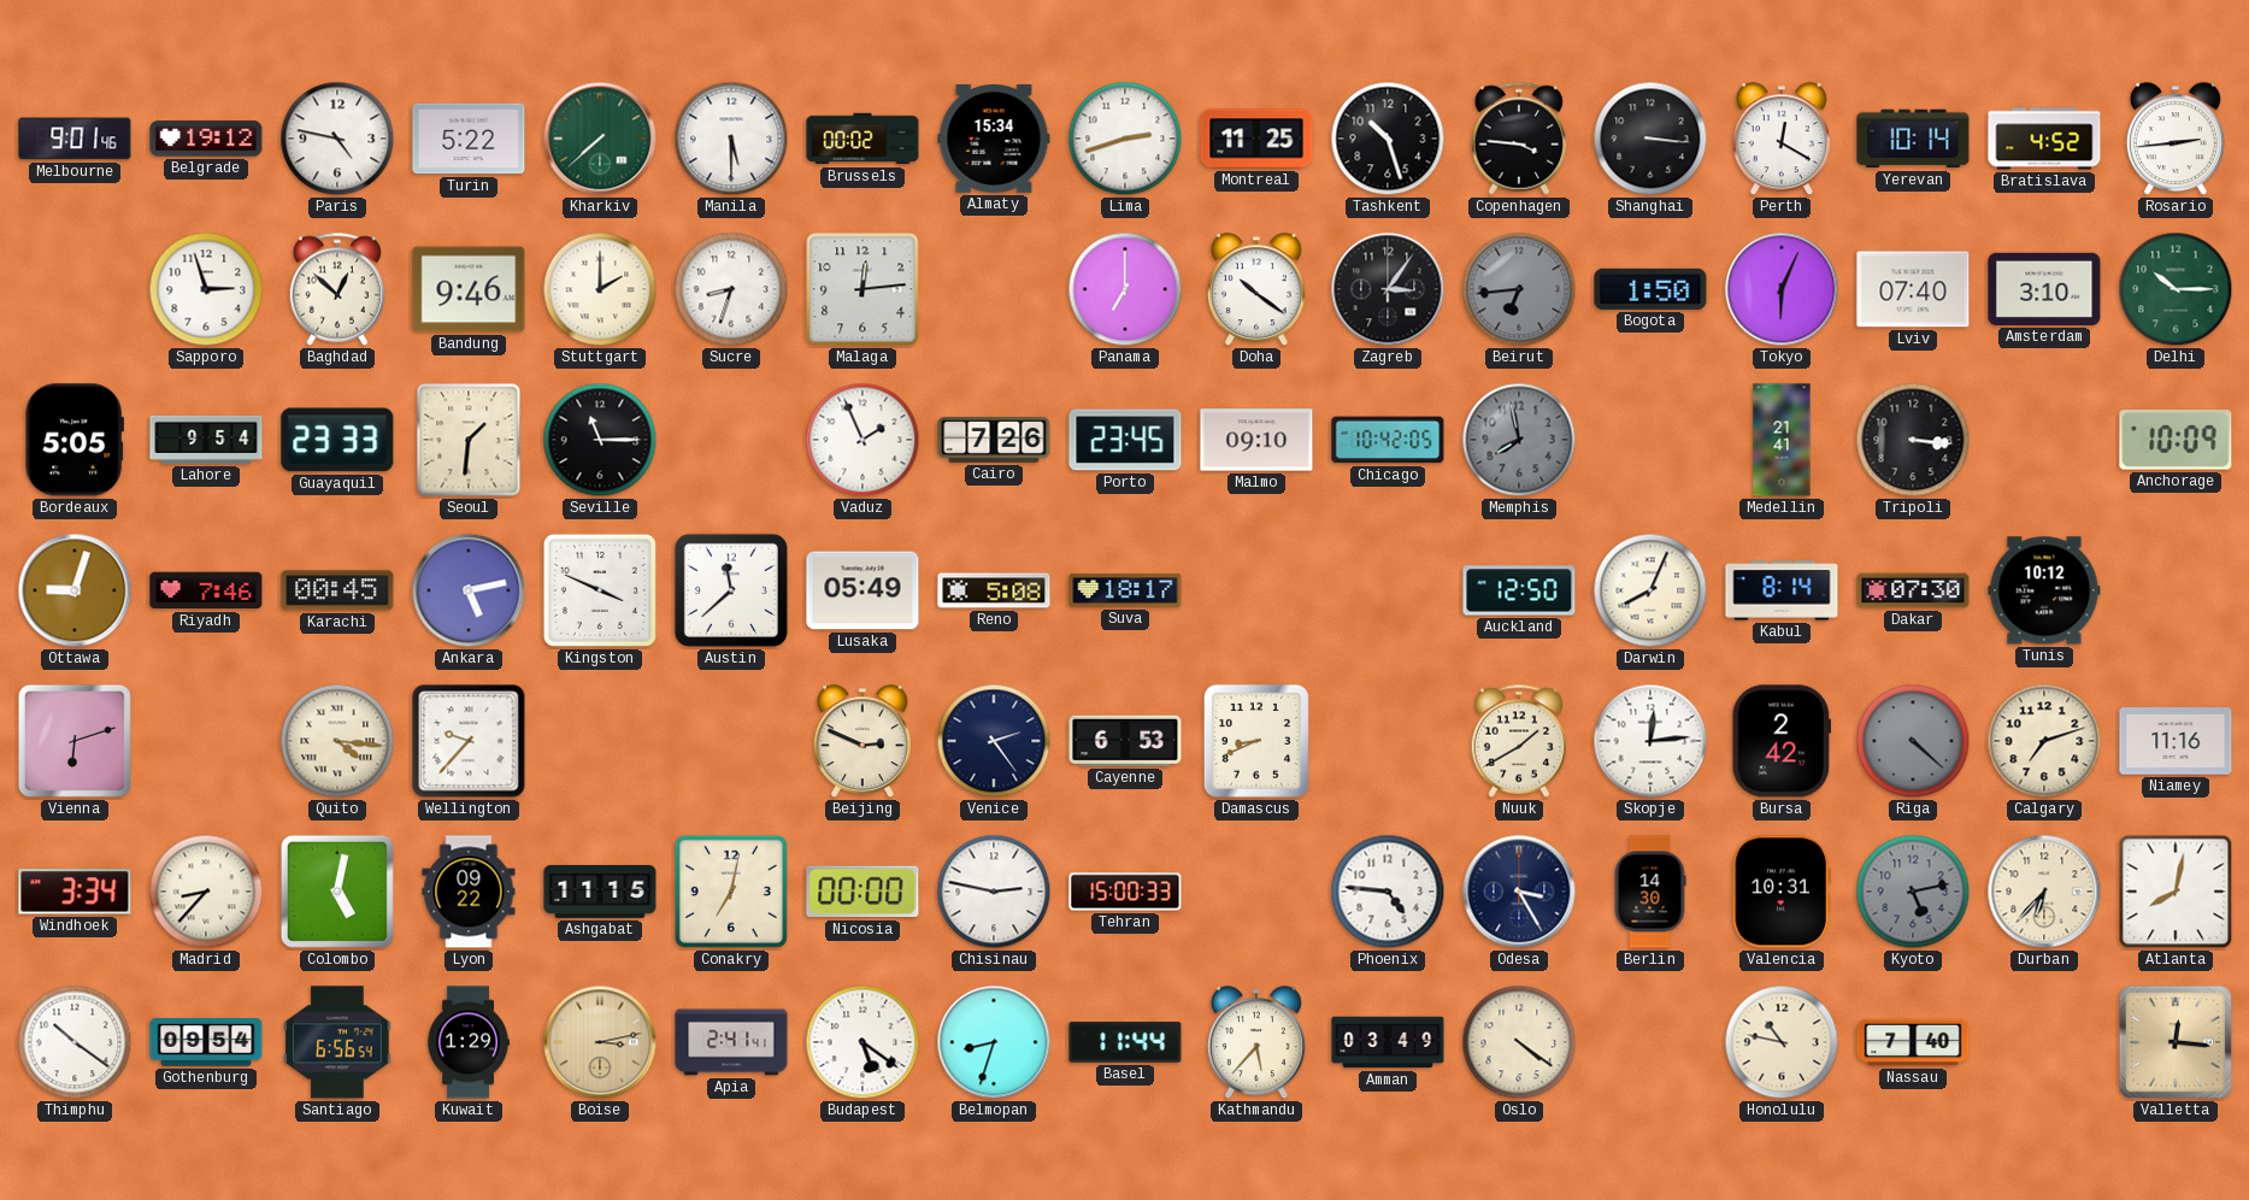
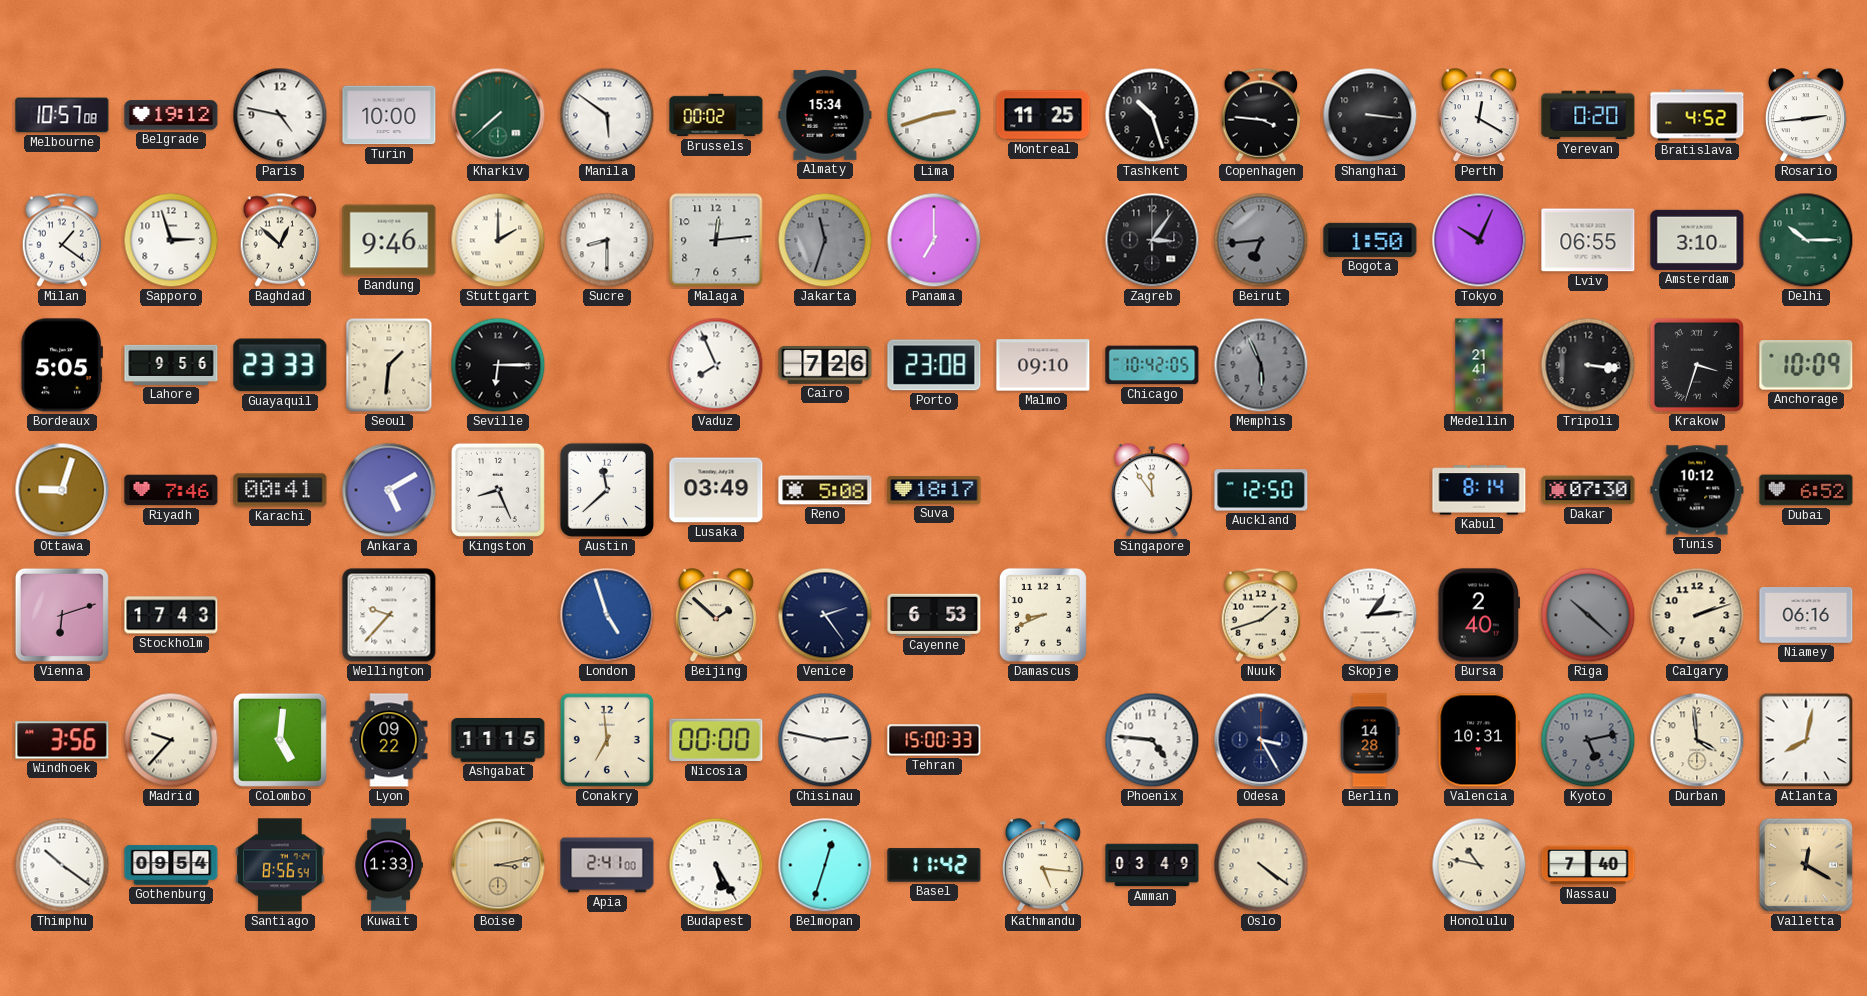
Melbourne: 9:01 -> 10:57
Turin: 5:22 -> 10:00
Manila: 5:30 -> 5:51
Yerevan: 10:14 -> 0:20
Milan: none -> 1:21
Sucre: 8:33 -> 8:30
Jakarta: none -> 11:33
Doha: 10:21 -> none
Tokyo: 6:04 -> 10:04
Lviv: 07:40 -> 06:55
Lahore: 9:54 -> 9:56
Seville: 11:15 -> 6:15
Vaduz: 1:56 -> 7:56
Porto: 23:45 -> 23:08
Memphis: 7:58 -> 5:56
Krakow: none -> 3:33
Karachi: 00:45 -> 00:41
Ankara: 5:13 -> 5:10
Kingston: 3:49 -> 8:26
Lusaka: 05:49 -> 03:49
Singapore: none -> 11:54
Darwin: 8:04 -> none
Dubai: none -> 6:52
Stockholm: none -> 17:43
Quito: 4:16 -> none
London: none -> 4:57
Beijing: 2:49 -> 1:52
Nuuk: 1:40 -> 1:42
Skopje: 12:14 -> 1:14
Bursa: 2:42 -> 2:40
Riga: 4:22 -> 10:22
Calgary: 7:12 -> 2:12
Niamey: 11:16 -> 06:16
Windhoek: 3:34 -> 3:56
Madrid: 8:37 -> 9:37
Colombo: 5:02 -> 5:01
Conakry: 7:02 -> 6:59
Berlin: 14:30 -> 14:28
Durban: 6:37 -> 3:59
Santiago: 6:56 -> 8:56
Kuwait: 1:29 -> 1:33
Apia: 2:41:41 -> 2:41:00
Budapest: 5:21 -> 5:25
Belmopan: 8:33 -> 12:33
Basel: 11:44 -> 11:42
Kathmandu: 5:37 -> 5:16
Valletta: 12:16 -> 12:20
